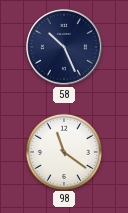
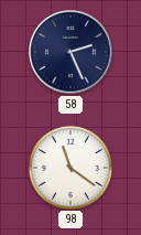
58: 10:26 -> 2:26
